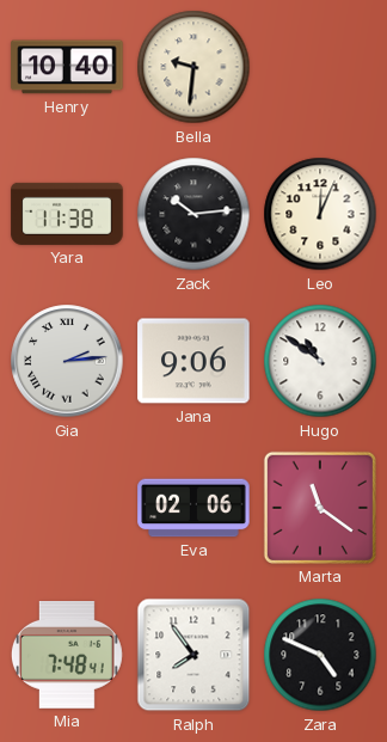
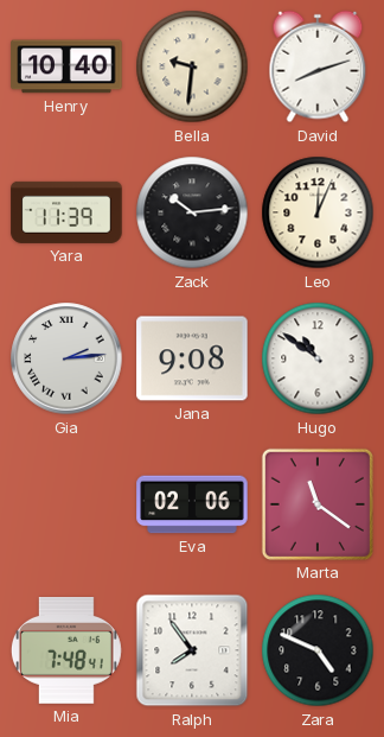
David: none -> 8:12
Yara: 11:38 -> 11:39
Jana: 9:06 -> 9:08
